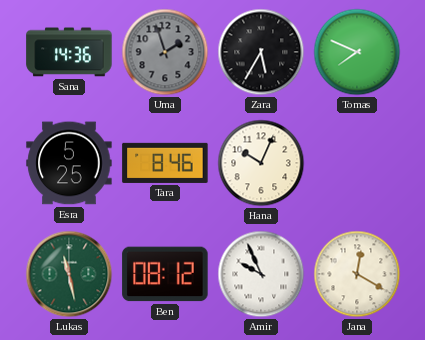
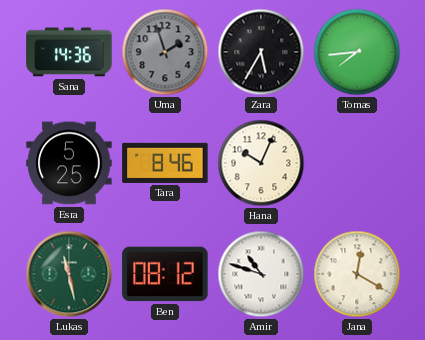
Tomas: 7:49 -> 7:44
Amir: 9:56 -> 10:48
